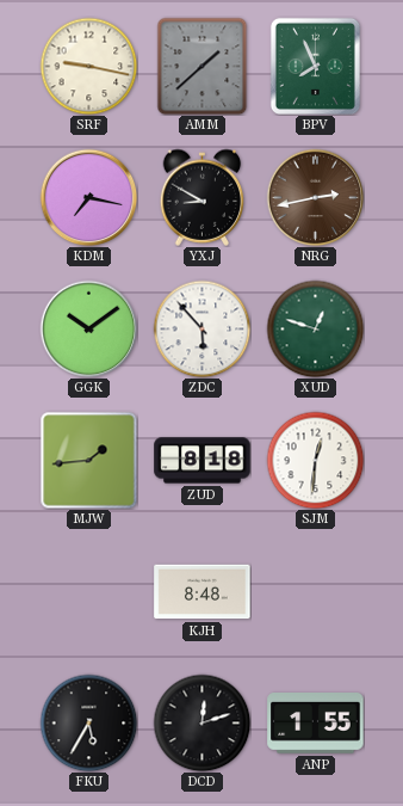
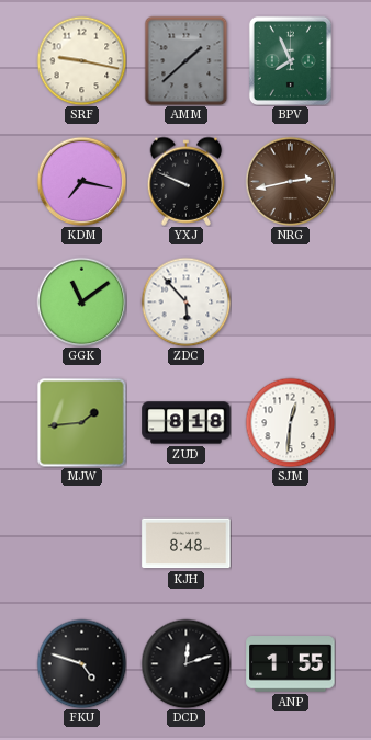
YXJ: 8:50 -> 9:49
GGK: 10:09 -> 11:09
XUD: 12:48 -> none
FKU: 5:35 -> 4:48
